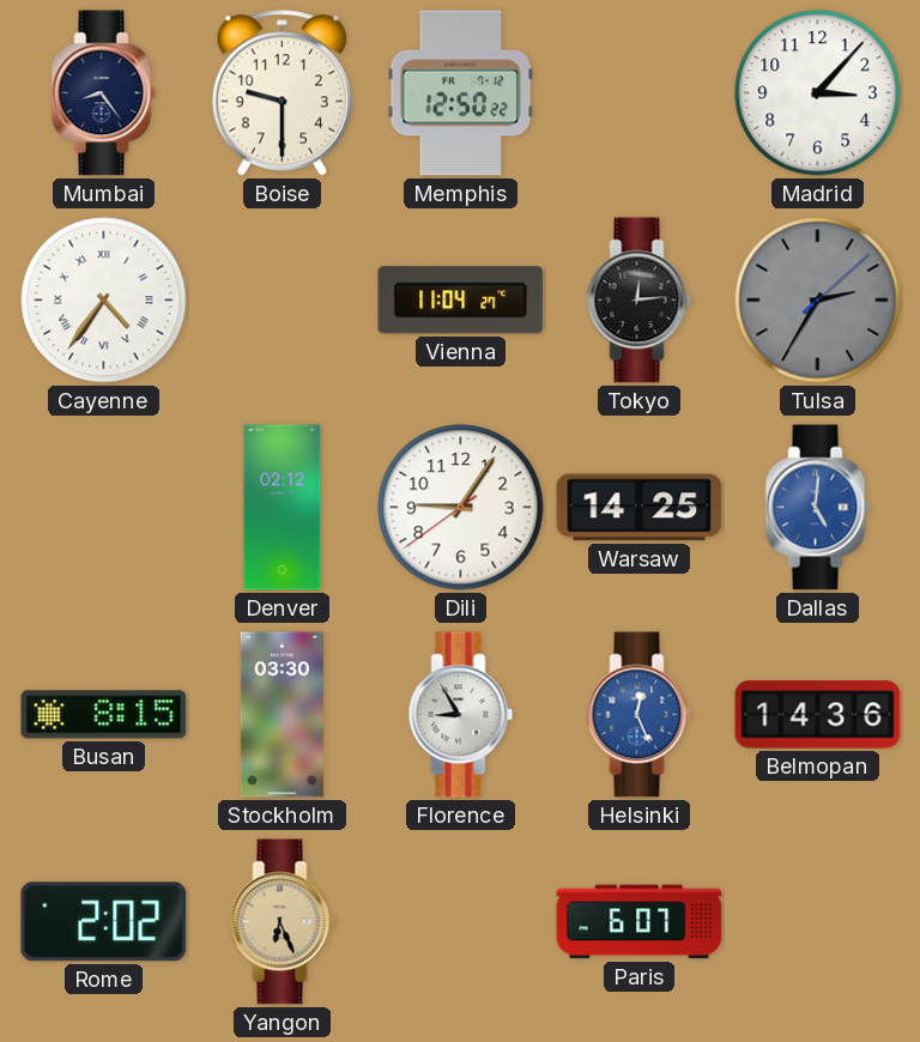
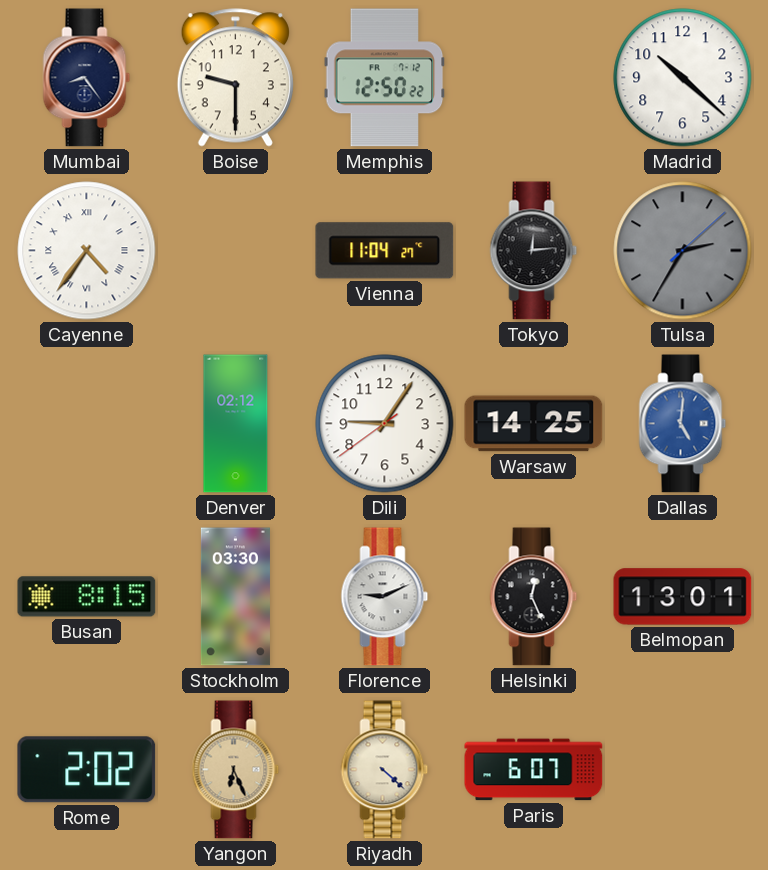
Madrid: 3:07 -> 10:22
Florence: 8:55 -> 9:11
Helsinki dial: blue -> black
Belmopan: 14:36 -> 13:01
Riyadh: none -> 4:22
